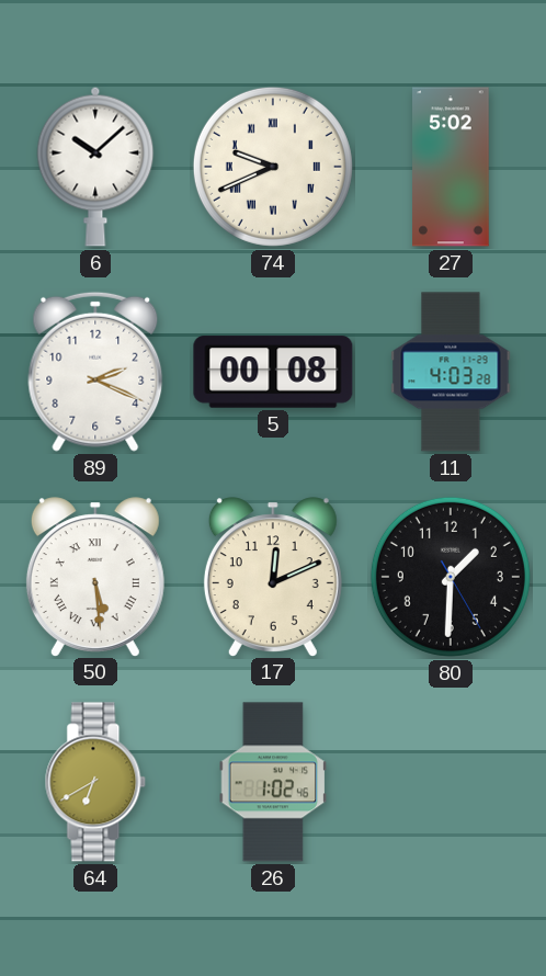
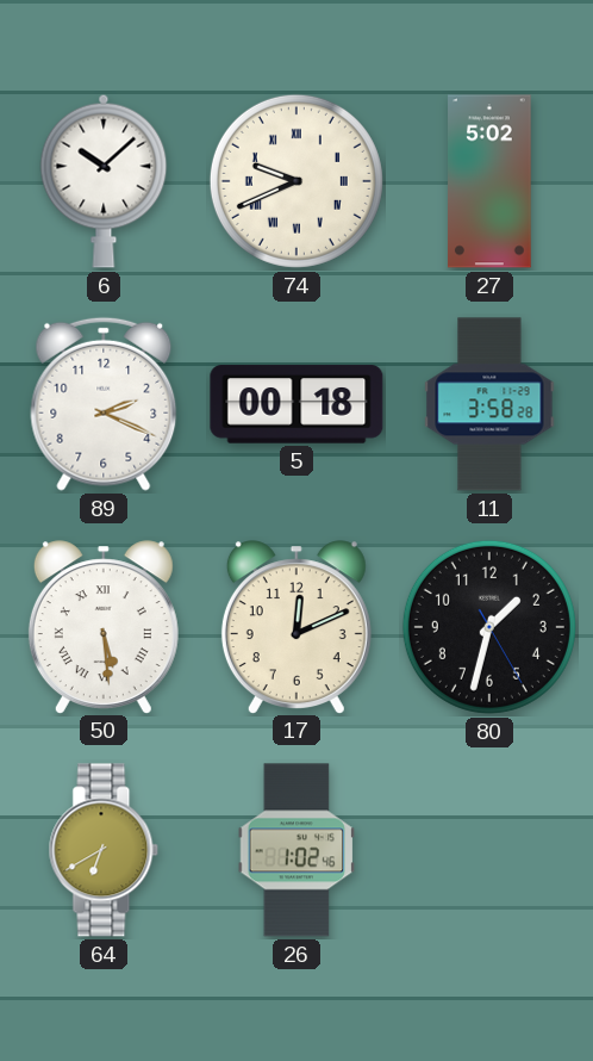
5: 00:08 -> 00:18
11: 4:03 -> 3:58
80: 1:30 -> 1:32
